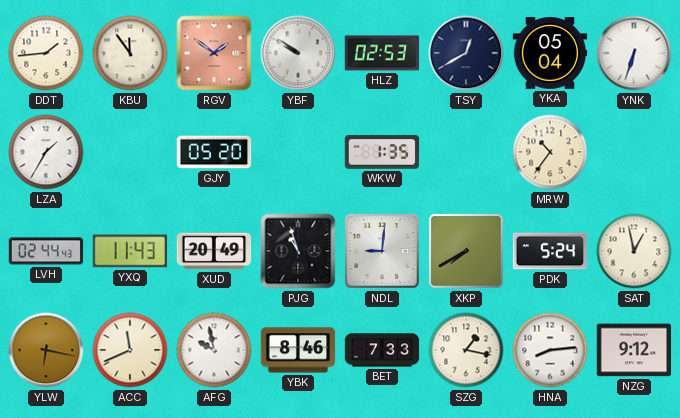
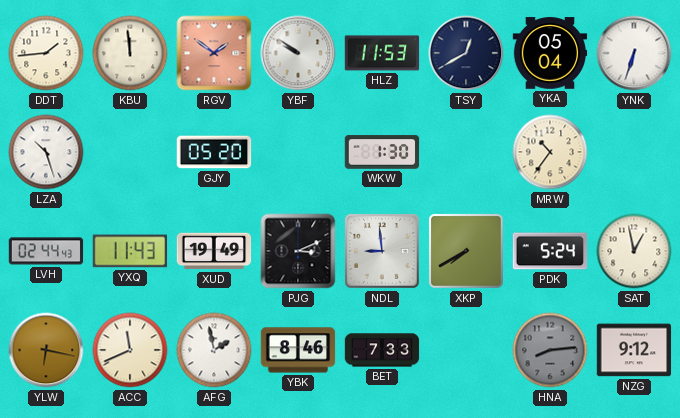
KBU: 11:54 -> 11:59
HLZ: 02:53 -> 11:53
LZA: 1:35 -> 10:27
WKW: 1:35 -> 1:30
XUD: 20:49 -> 19:49
PJG: 10:57 -> 3:11
NDL: 9:01 -> 8:59
AFG: 9:58 -> 1:58
SZG: 1:17 -> none
HNA dial: white -> grey
